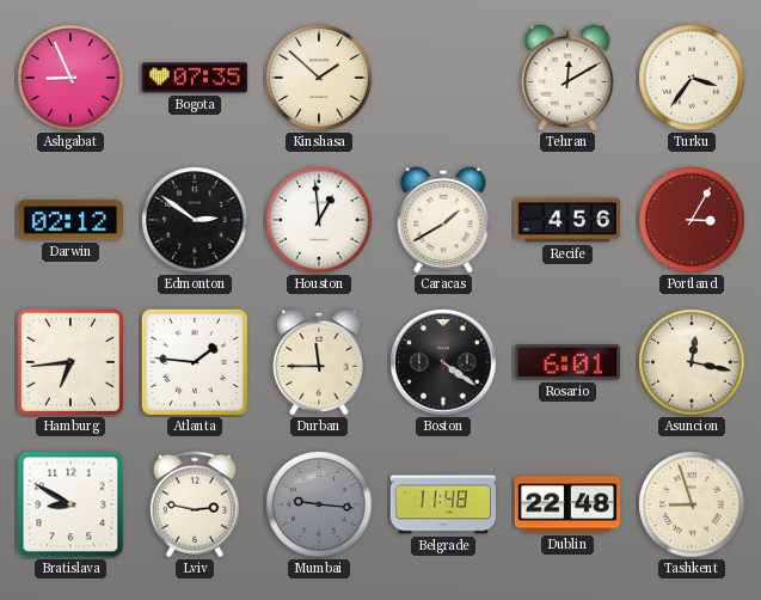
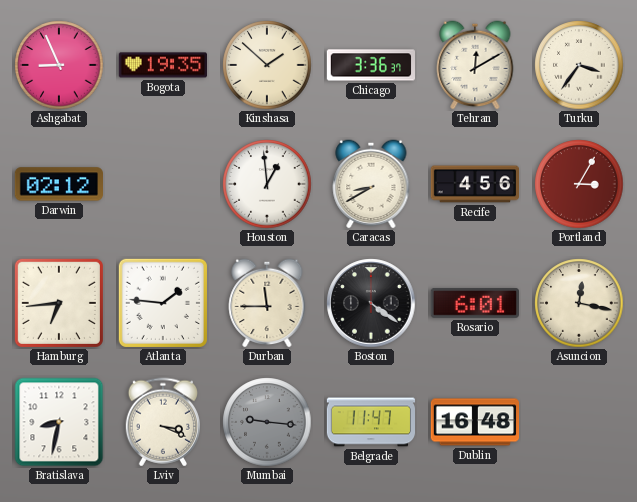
Bogota: 07:35 -> 19:35
Chicago: none -> 3:36
Edmonton: 2:51 -> none
Caracas: 1:40 -> 8:40
Bratislava: 8:50 -> 8:32
Lviv: 2:47 -> 3:19
Belgrade: 11:48 -> 11:47
Dublin: 22:48 -> 16:48
Tashkent: 8:57 -> none
